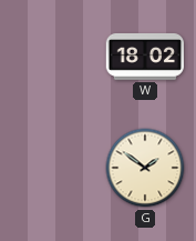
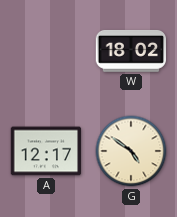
A: none -> 12:17
G: 1:51 -> 4:51
